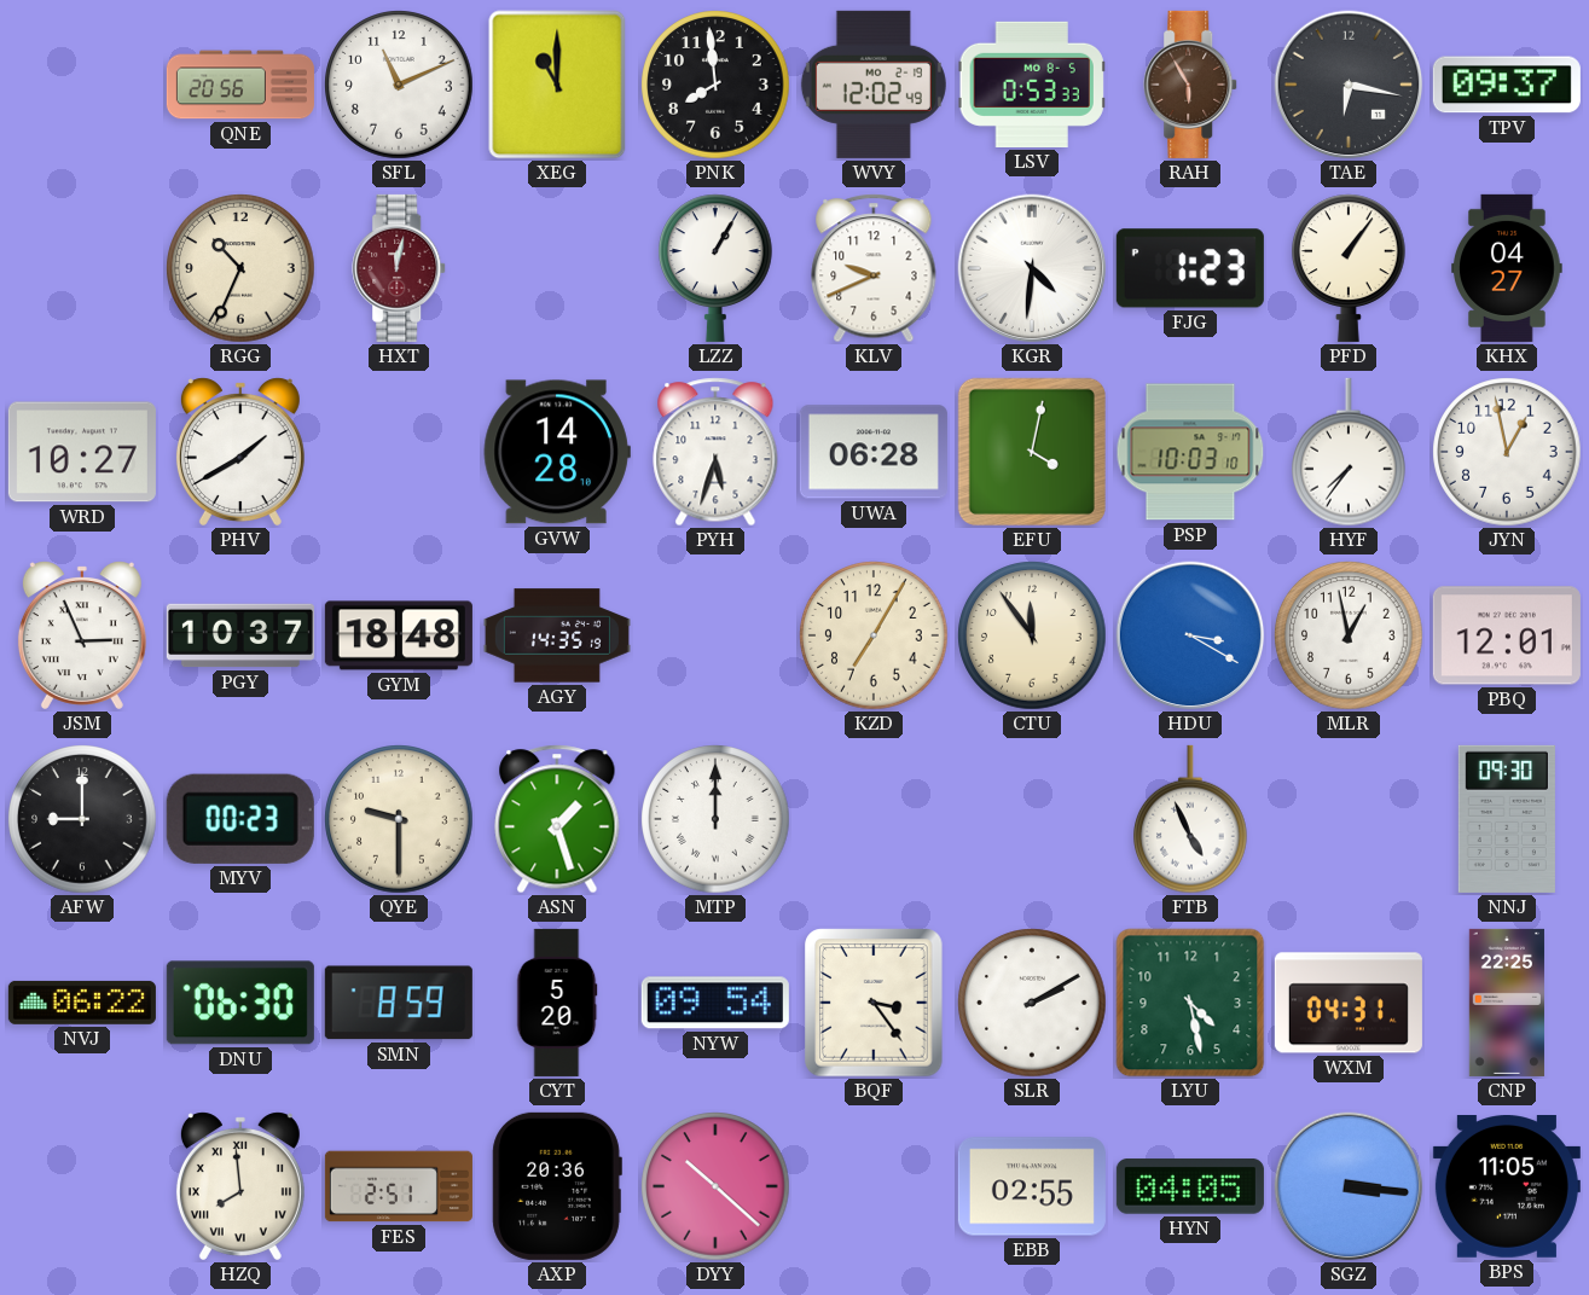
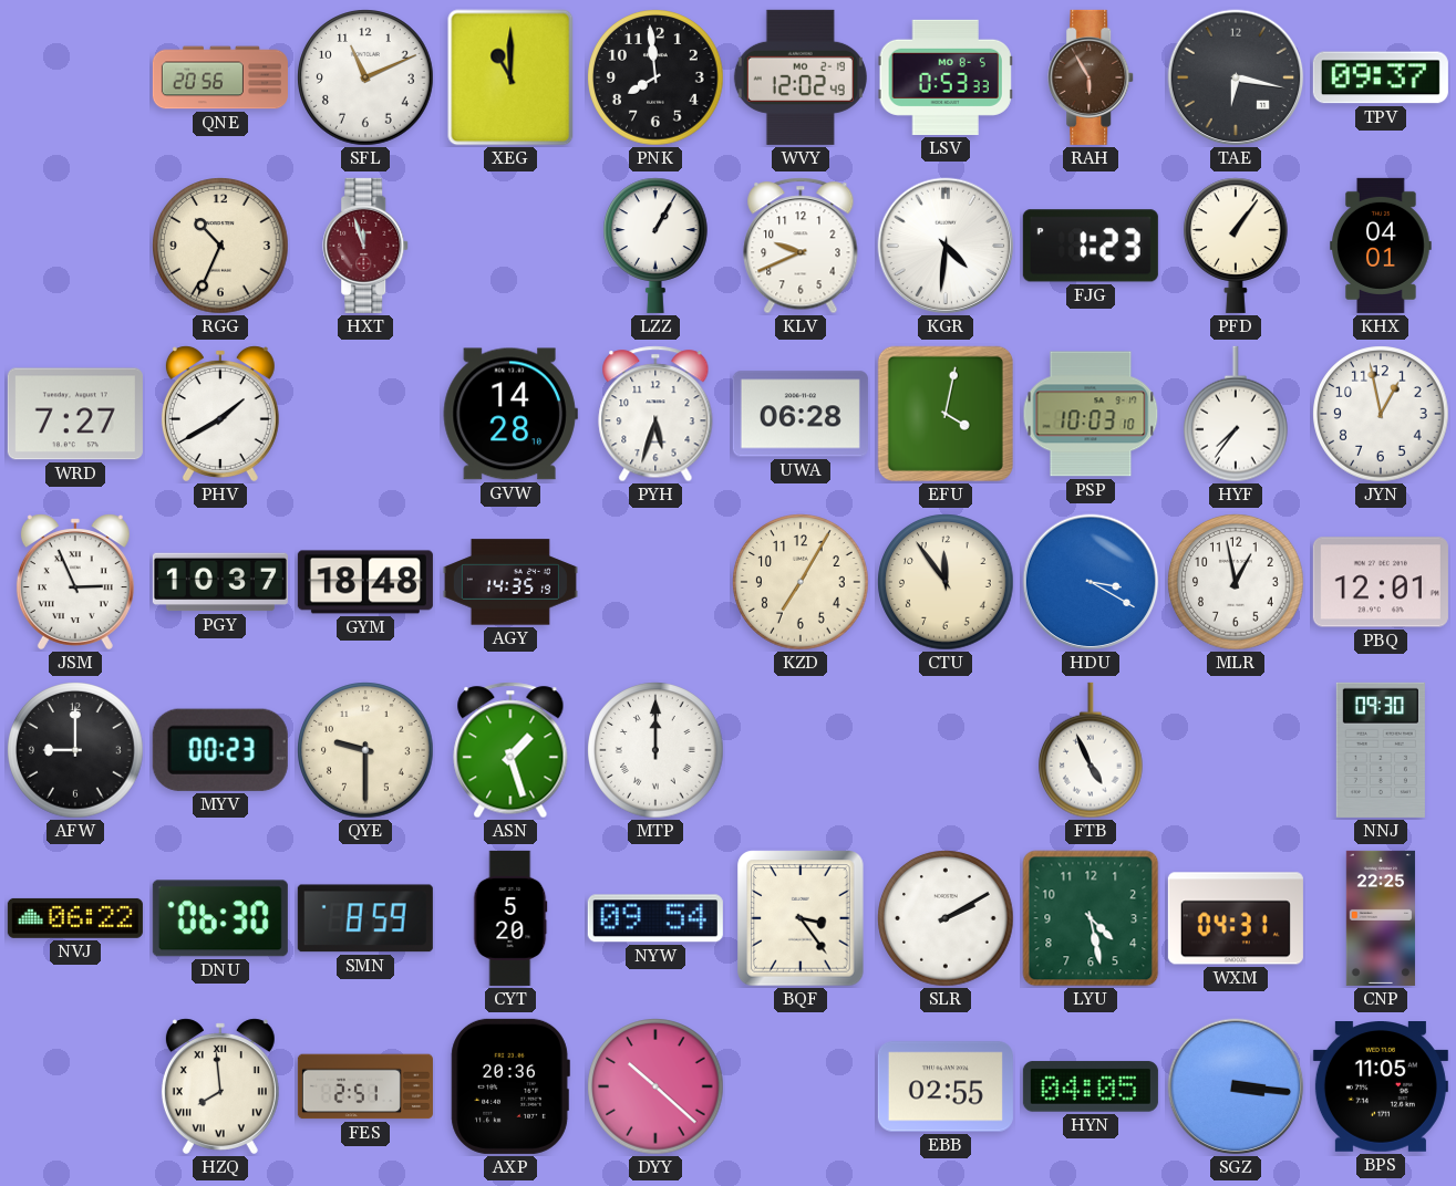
HXT: 12:02 -> 11:57
KHX: 04:27 -> 04:01
WRD: 10:27 -> 7:27
